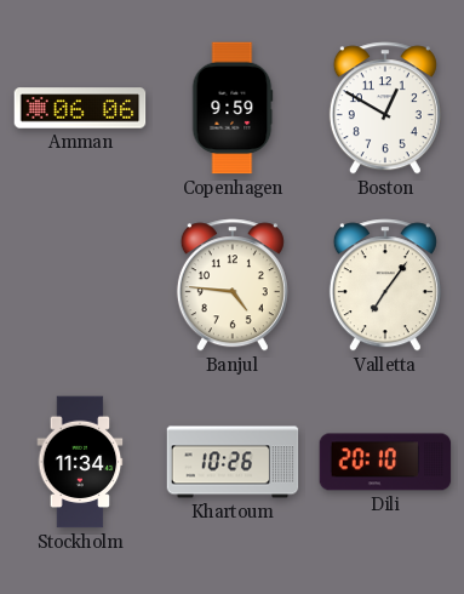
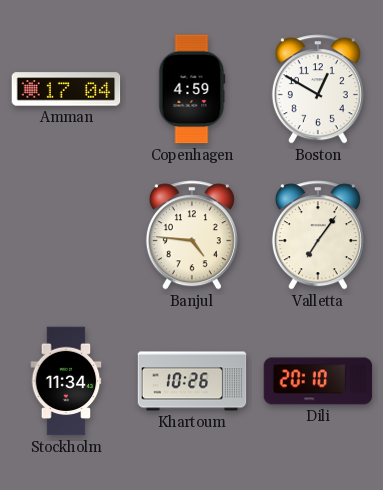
Amman: 06:06 -> 17:04
Copenhagen: 9:59 -> 4:59
